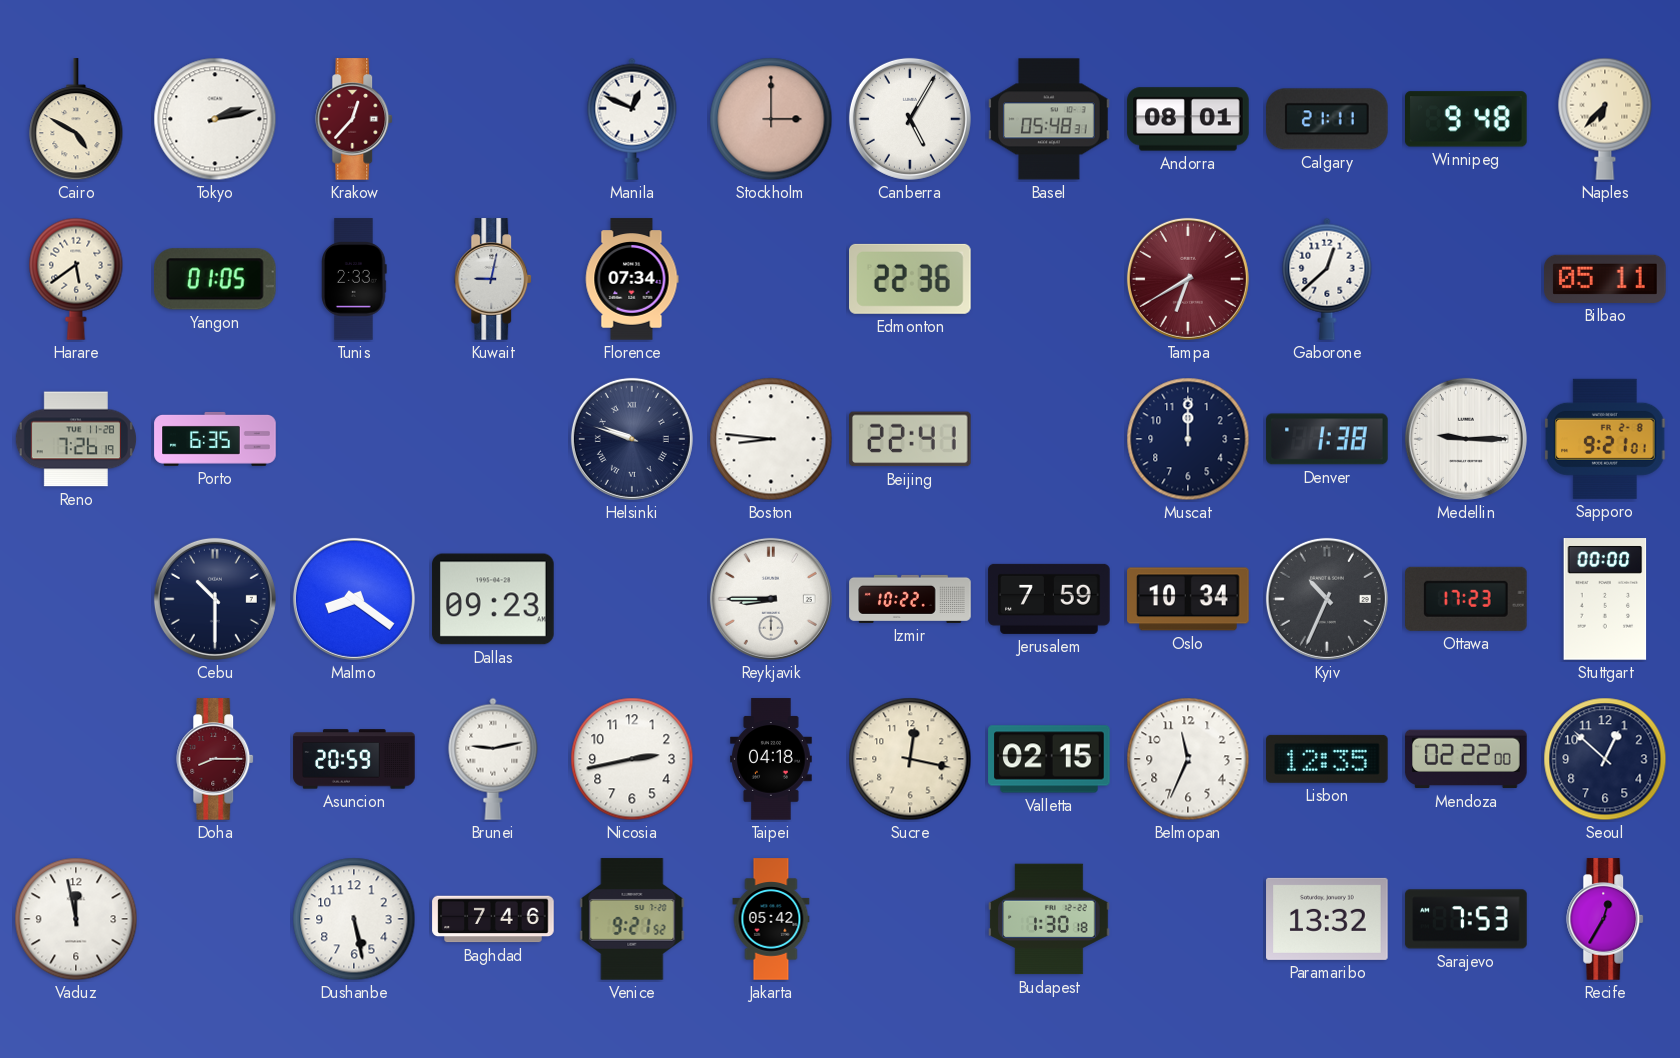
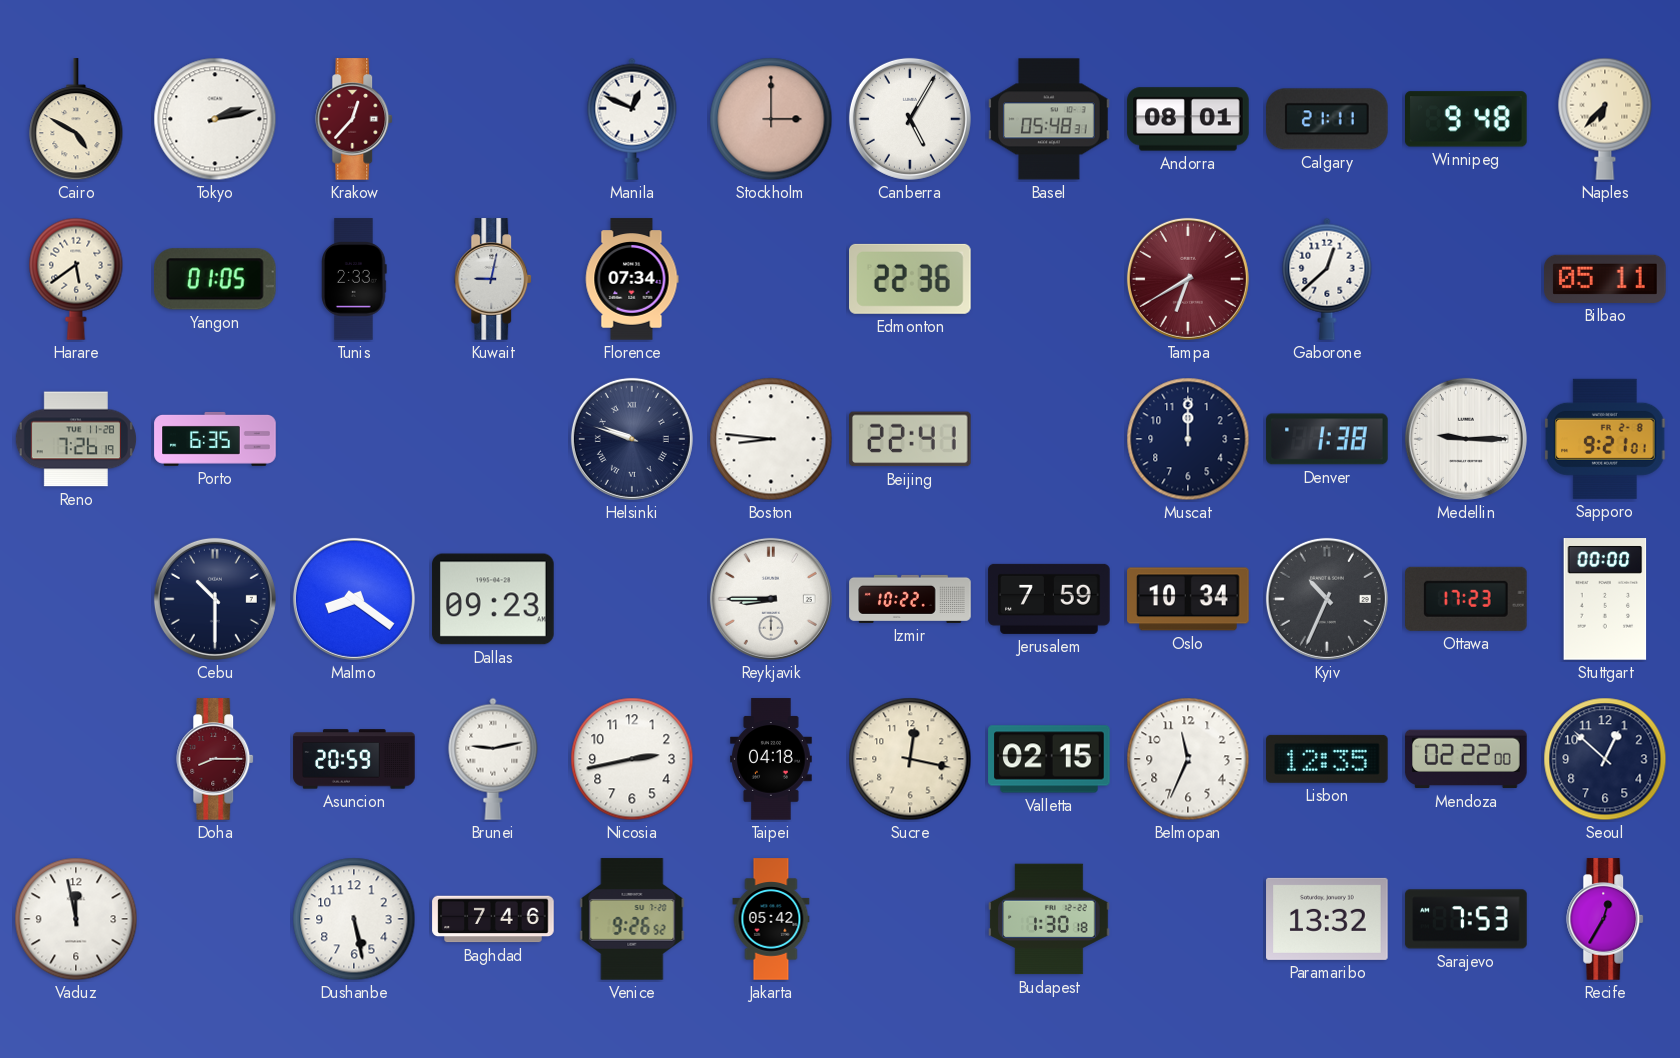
Venice: 9:21 -> 9:26
